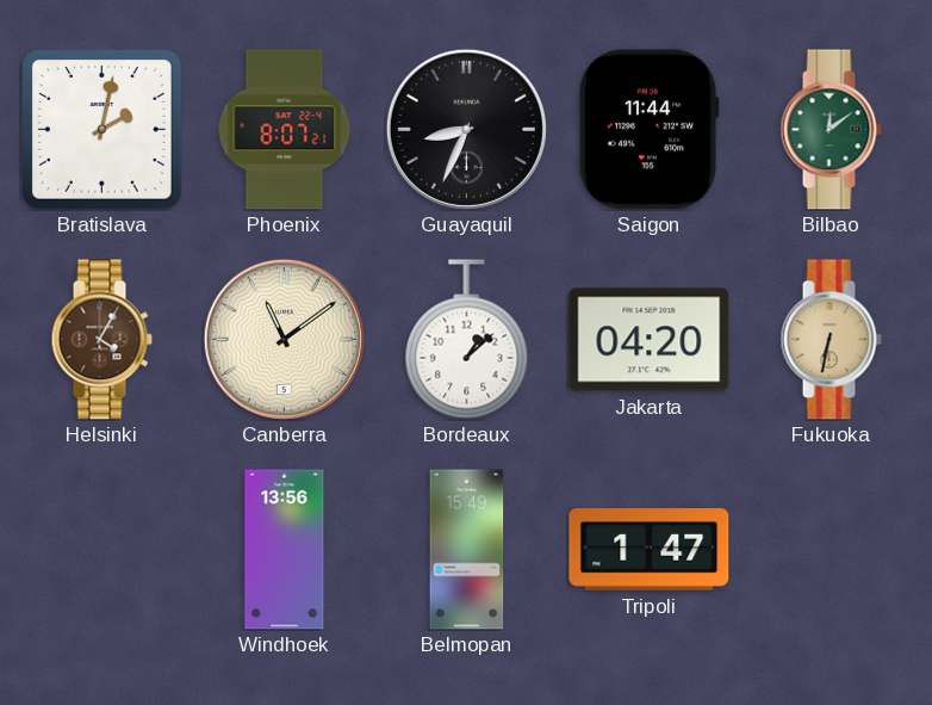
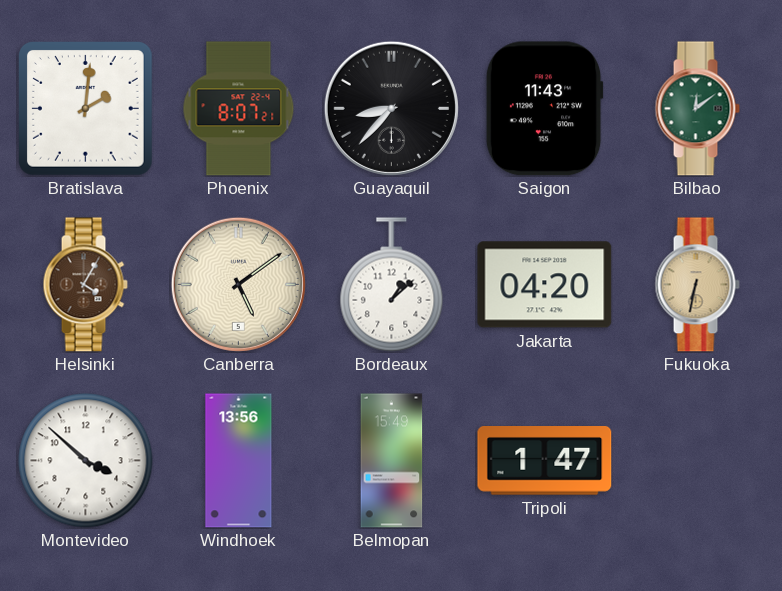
Bratislava: 2:02 -> 2:01
Guayaquil: 8:34 -> 8:37
Saigon: 11:44 -> 11:43
Canberra: 11:09 -> 5:09
Montevideo: none -> 3:52
